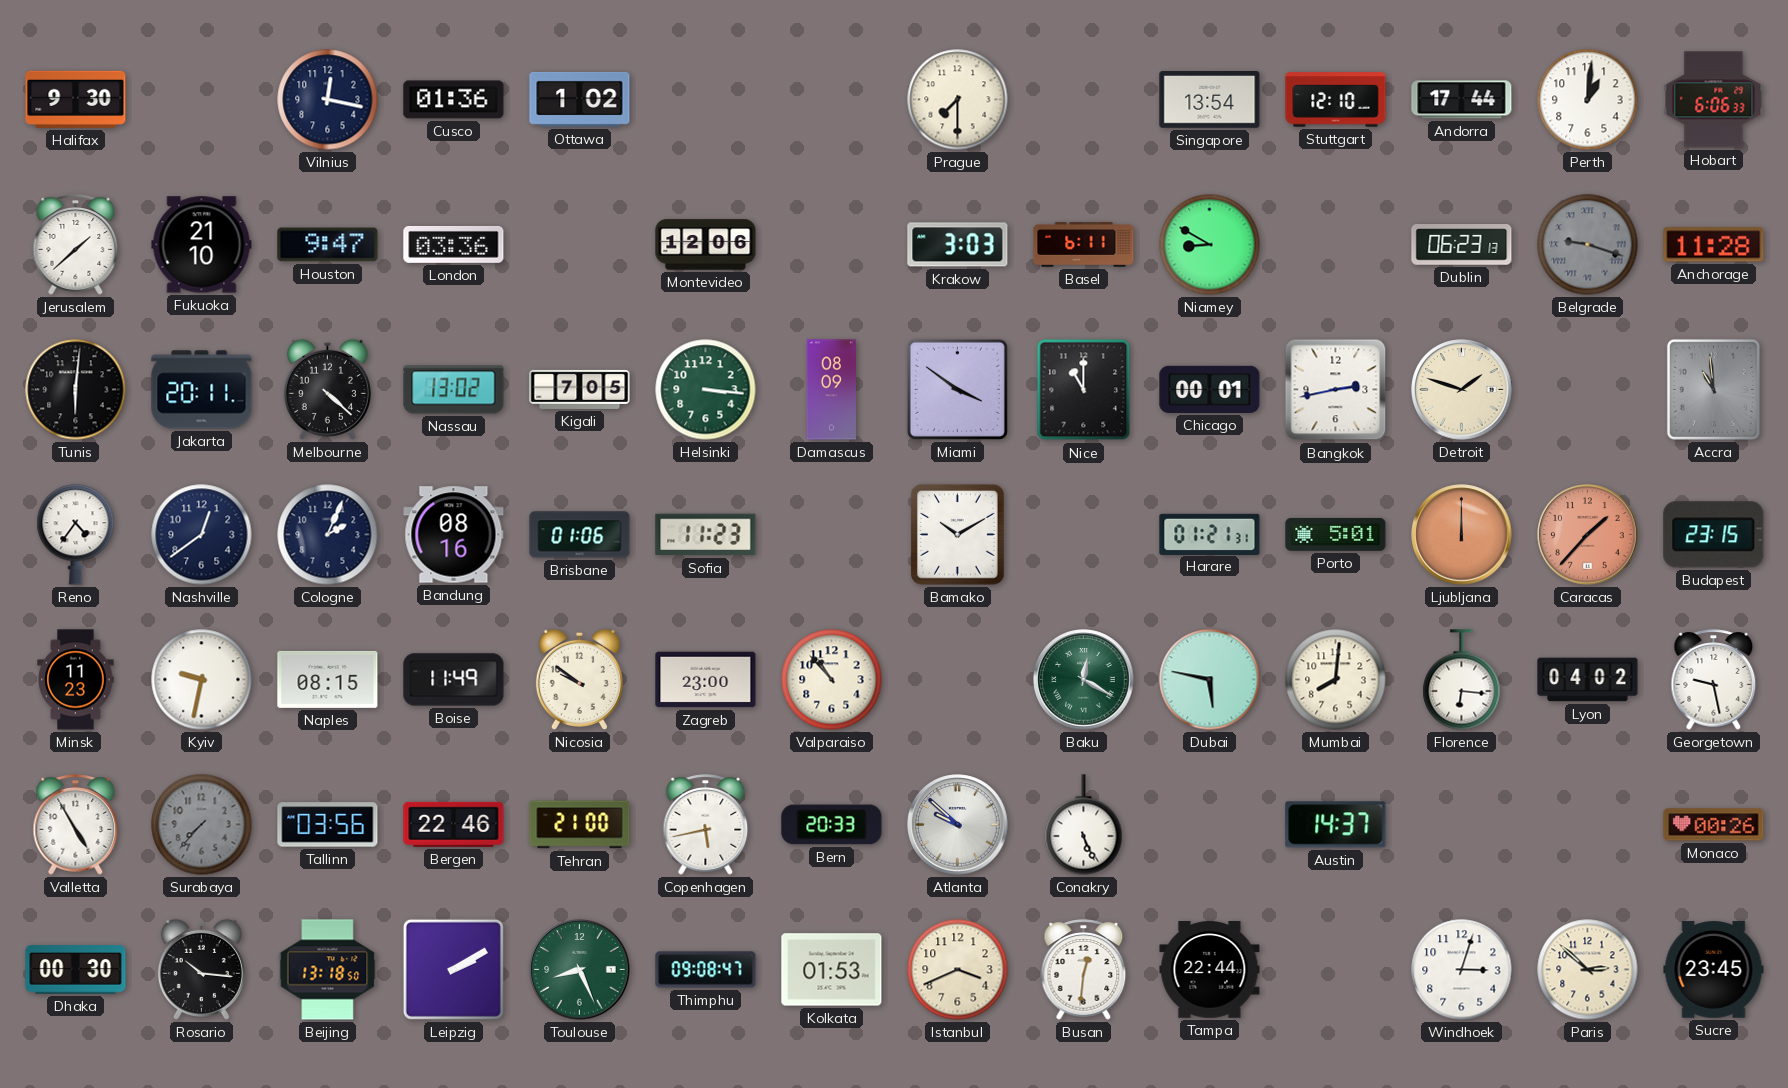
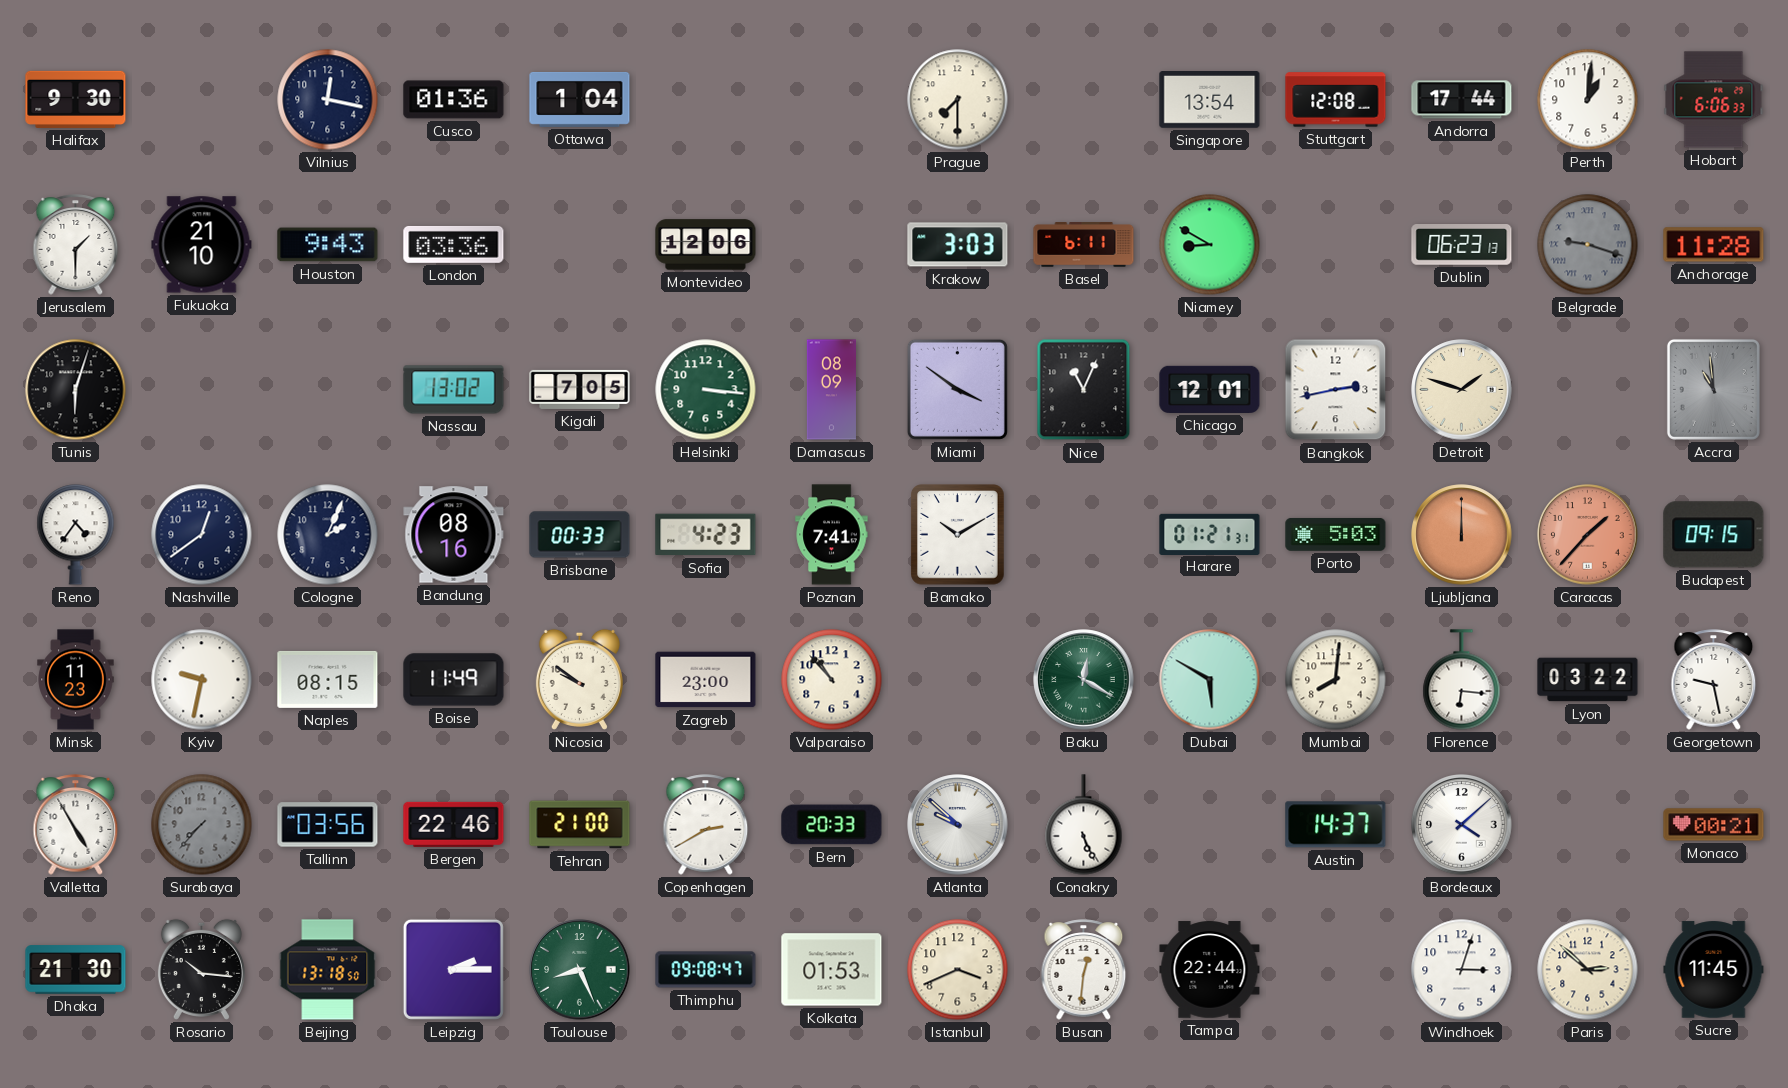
Ottawa: 1:02 -> 1:04
Stuttgart: 12:10 -> 12:08
Jerusalem: 1:38 -> 1:30
Houston: 9:47 -> 9:43
Tunis: 6:01 -> 6:03
Jakarta: 20:11 -> none
Melbourne: 4:22 -> none
Nice: 11:00 -> 11:04
Chicago: 00:01 -> 12:01
Brisbane: 01:06 -> 00:33
Sofia: 11:23 -> 4:23
Poznan: none -> 7:41
Porto: 5:01 -> 5:03
Budapest: 23:15 -> 09:15
Dubai: 5:47 -> 5:50
Lyon: 04:02 -> 03:22
Copenhagen: 5:43 -> 2:40
Bordeaux: none -> 4:08
Monaco: 00:26 -> 00:21
Dhaka: 00:30 -> 21:30
Leipzig: 2:10 -> 2:15
Sucre: 23:45 -> 11:45
